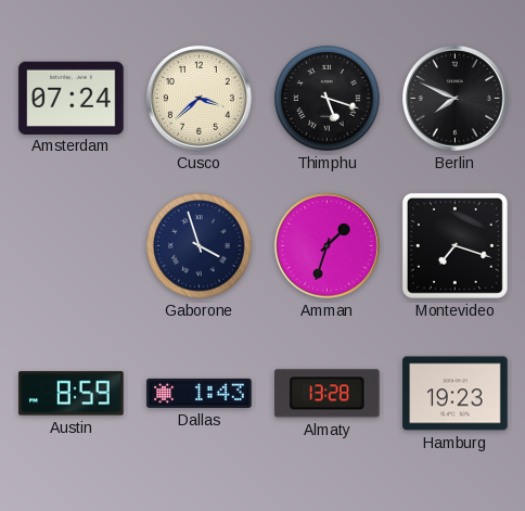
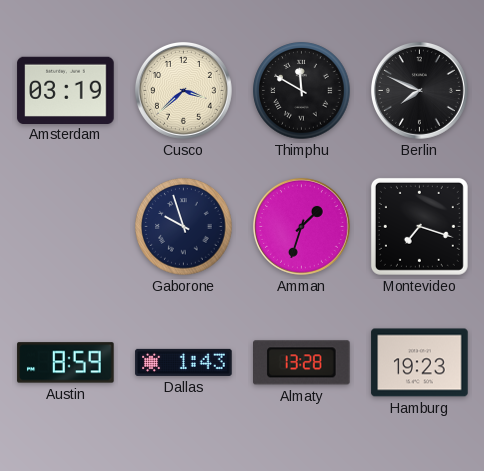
Amsterdam: 07:24 -> 03:19
Thimphu: 5:18 -> 11:50
Gaborone: 3:57 -> 9:57
